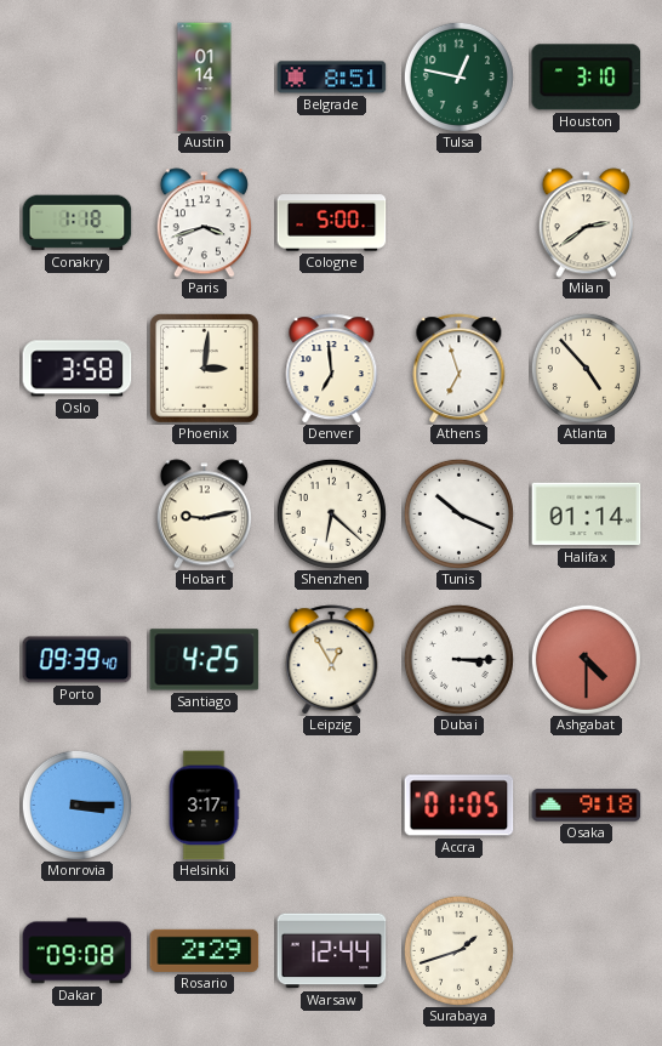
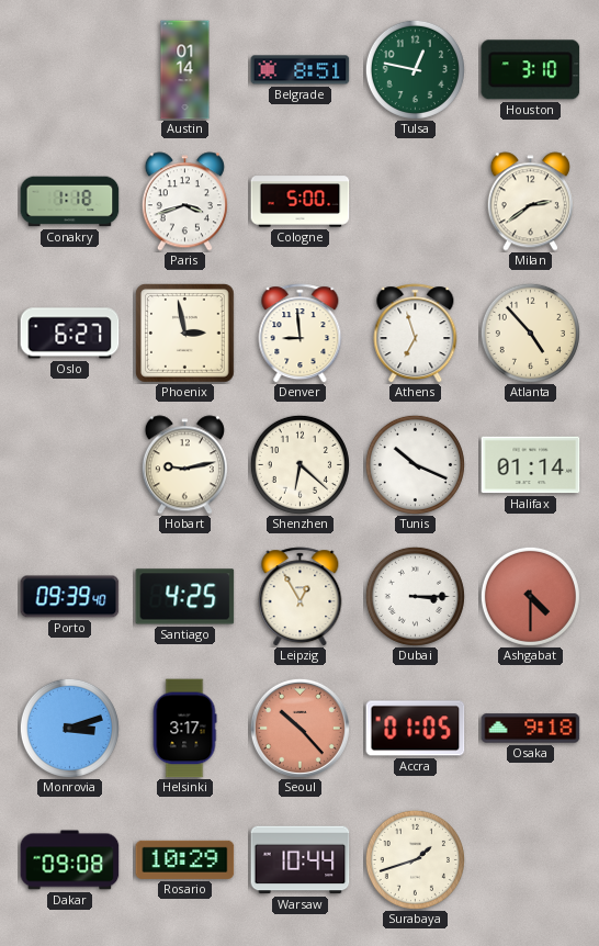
Oslo: 3:58 -> 6:27
Phoenix: 3:01 -> 2:58
Denver: 6:59 -> 8:59
Monrovia: 3:15 -> 3:12
Seoul: none -> 10:23
Rosario: 2:29 -> 10:29
Warsaw: 12:44 -> 10:44
